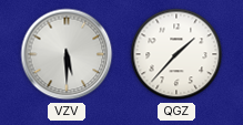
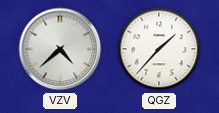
VZV: 5:30 -> 4:38
